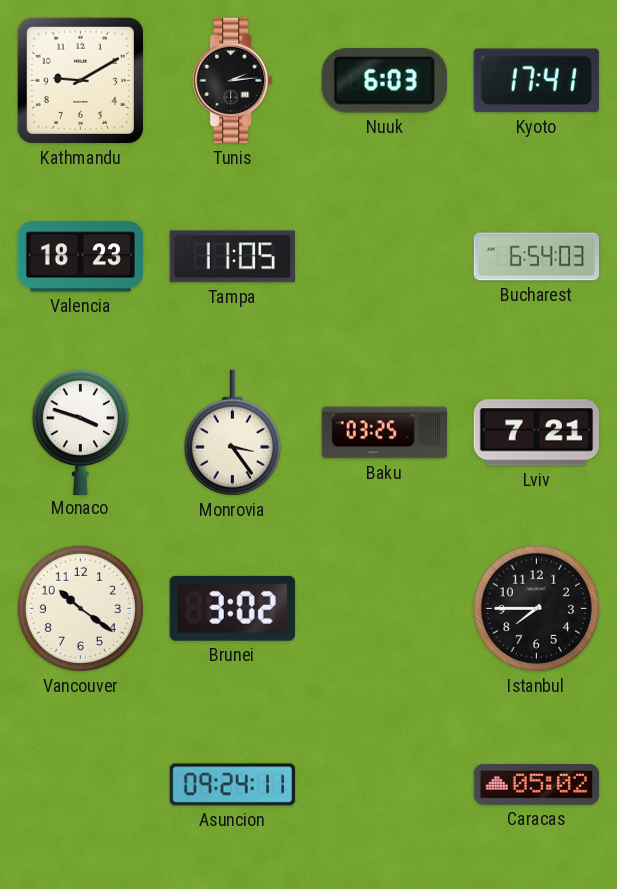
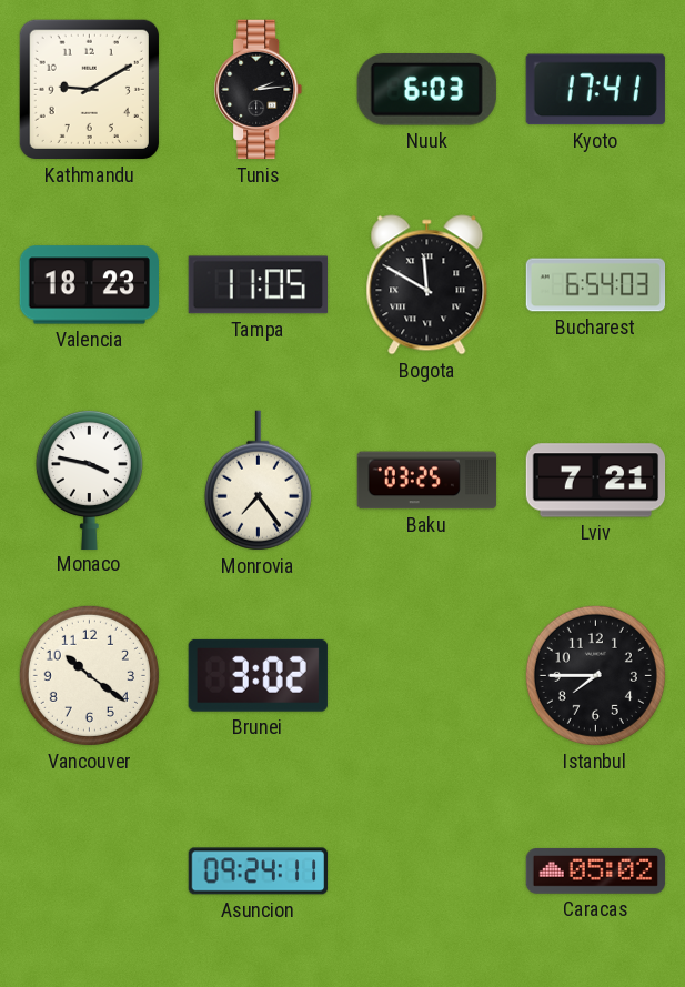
Bogota: none -> 11:50
Monaco: 3:48 -> 3:47
Monrovia: 3:24 -> 7:24
